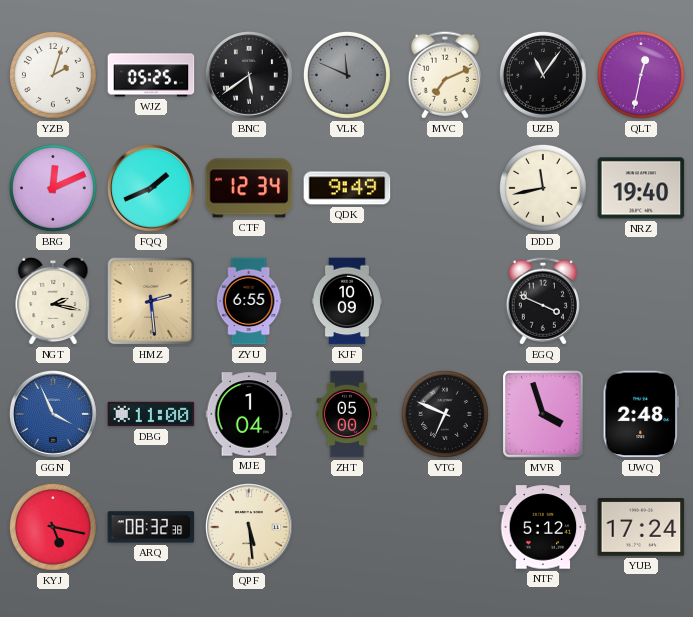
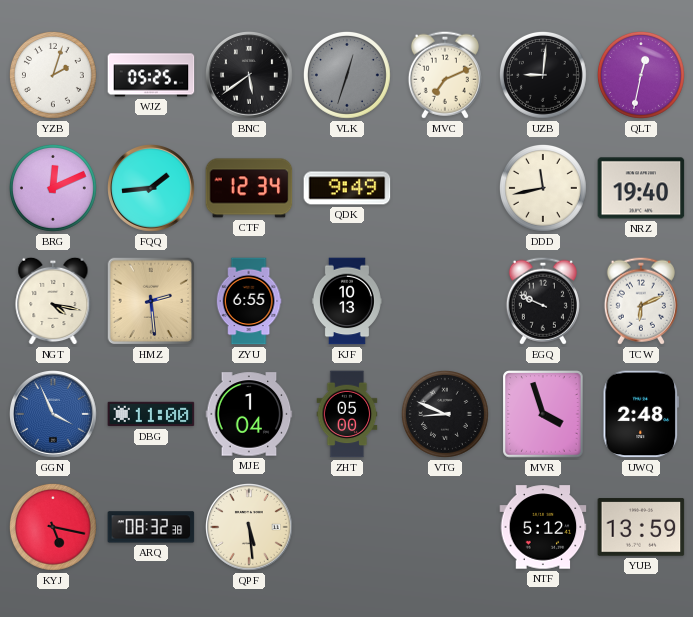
VLK: 11:49 -> 12:33
UZB: 11:06 -> 9:01
FQQ: 1:41 -> 1:44
NGT: 2:17 -> 4:17
KJF: 10:09 -> 10:13
EGQ: 3:49 -> 9:49
TCW: none -> 6:11
VTG: 6:49 -> 8:49
YUB: 17:24 -> 13:59
